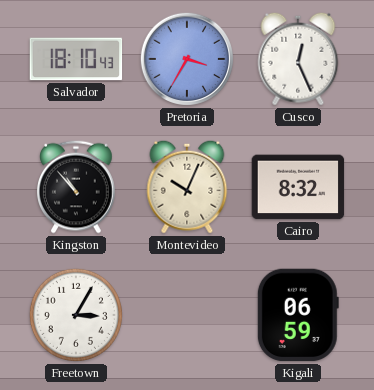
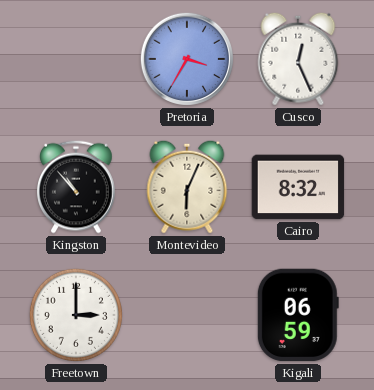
Salvador: 18:10 -> none
Montevideo: 10:04 -> 6:04
Freetown: 3:05 -> 3:00
